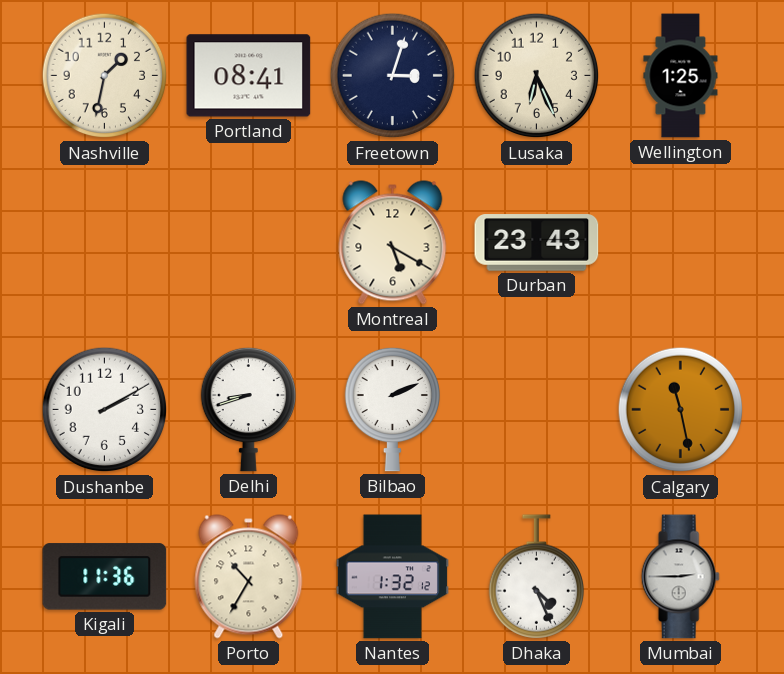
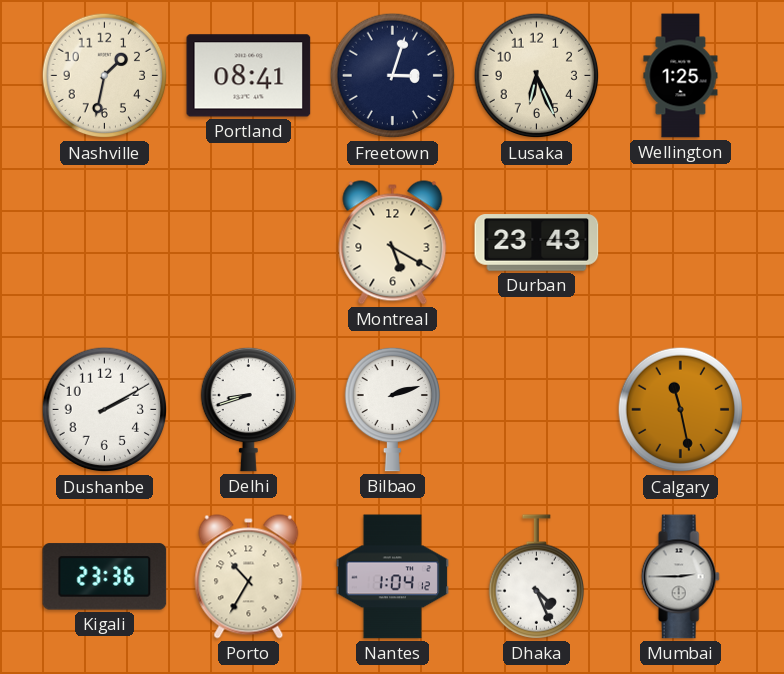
Bilbao: 2:11 -> 2:12
Kigali: 11:36 -> 23:36
Nantes: 1:32 -> 1:04
